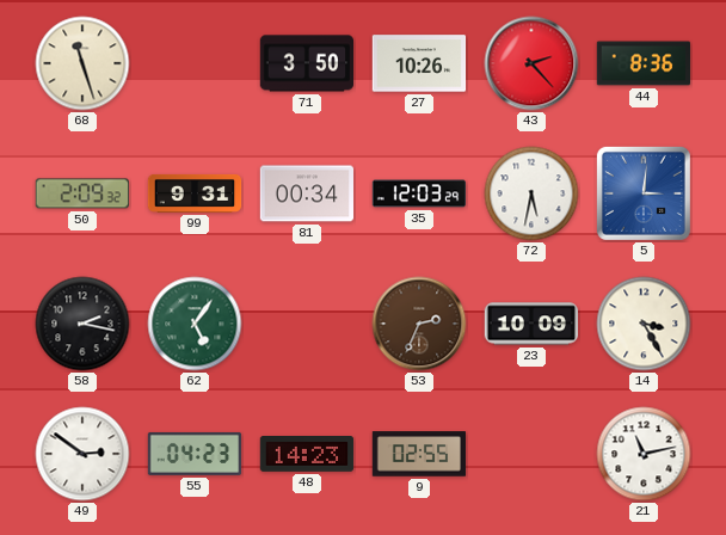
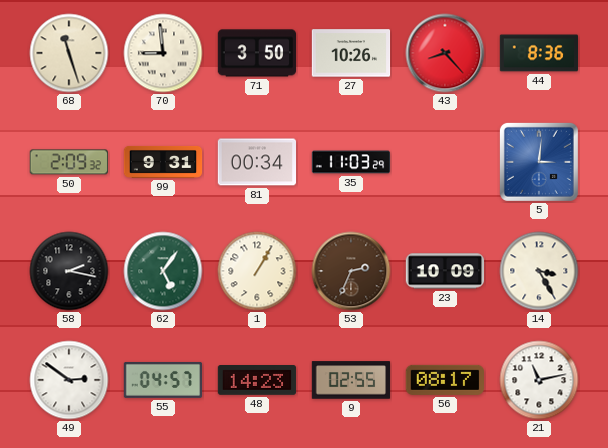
70: none -> 8:59
43: 2:23 -> 8:23
35: 12:03 -> 11:03
72: 5:32 -> none
1: none -> 1:05
55: 04:23 -> 04:57
56: none -> 08:17
